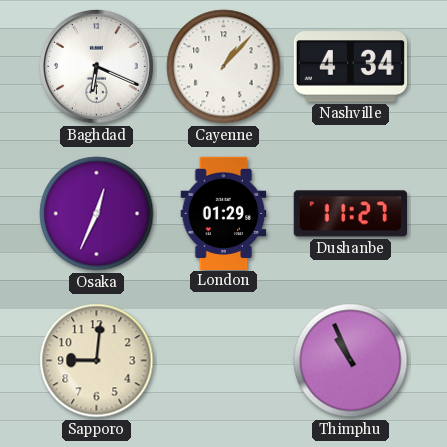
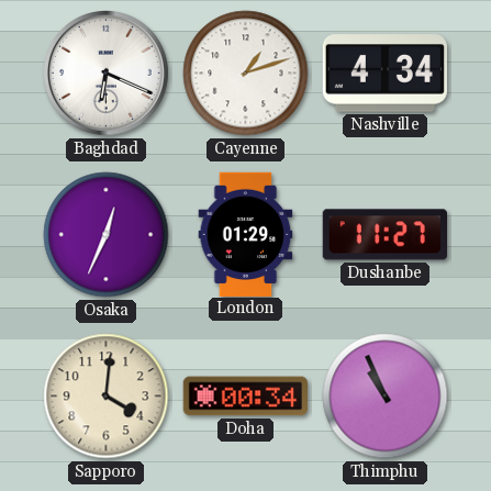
Cayenne: 1:07 -> 1:12
Sapporo: 9:01 -> 4:01
Doha: none -> 00:34
